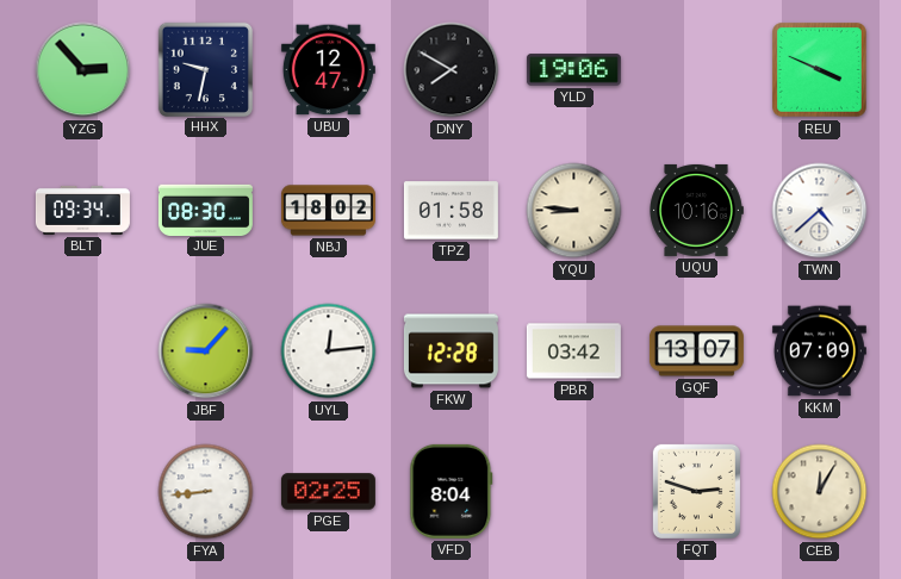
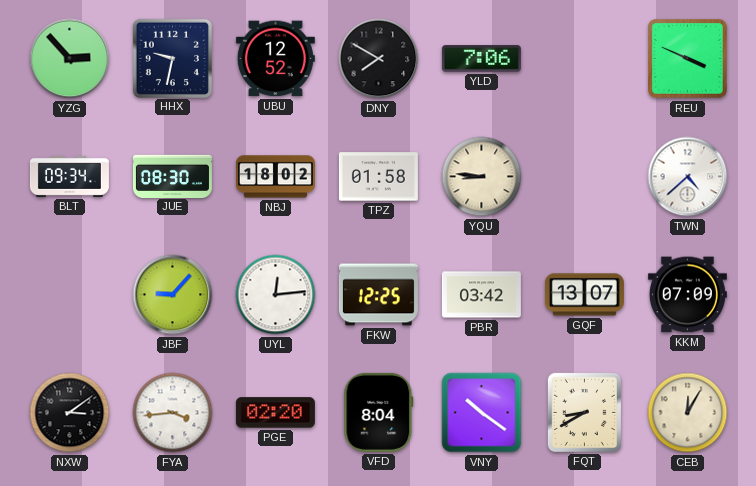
UBU: 12:47 -> 12:52
YLD: 19:06 -> 7:06
UQU: 10:16 -> none
FKW: 12:28 -> 12:25
NXW: none -> 3:09
FYA: 8:44 -> 3:44
PGE: 02:25 -> 02:20
VNY: none -> 10:21
FQT: 2:48 -> 8:40
